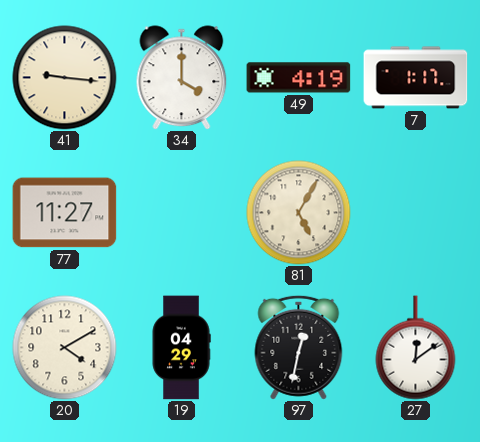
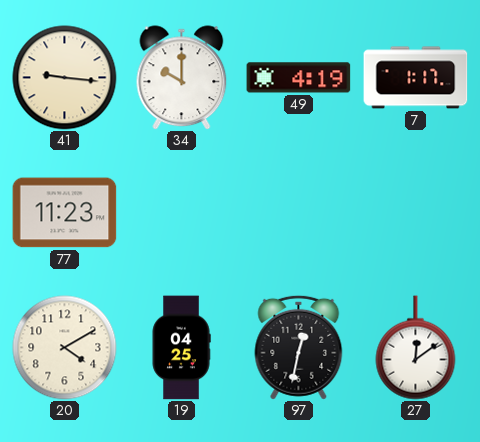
34: 4:00 -> 10:00
77: 11:27 -> 11:23
81: 5:05 -> none
19: 04:29 -> 04:25
